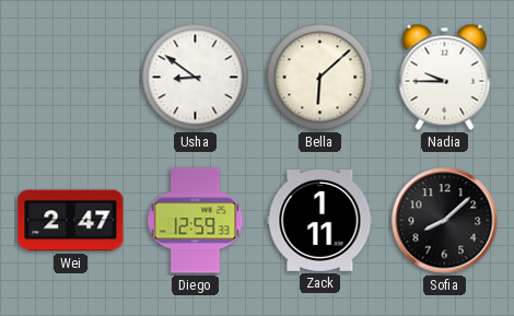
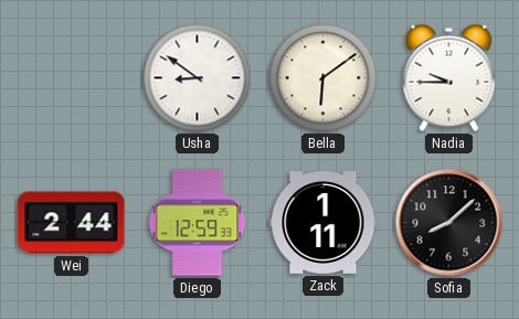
Bella: 6:08 -> 6:09
Wei: 2:47 -> 2:44
